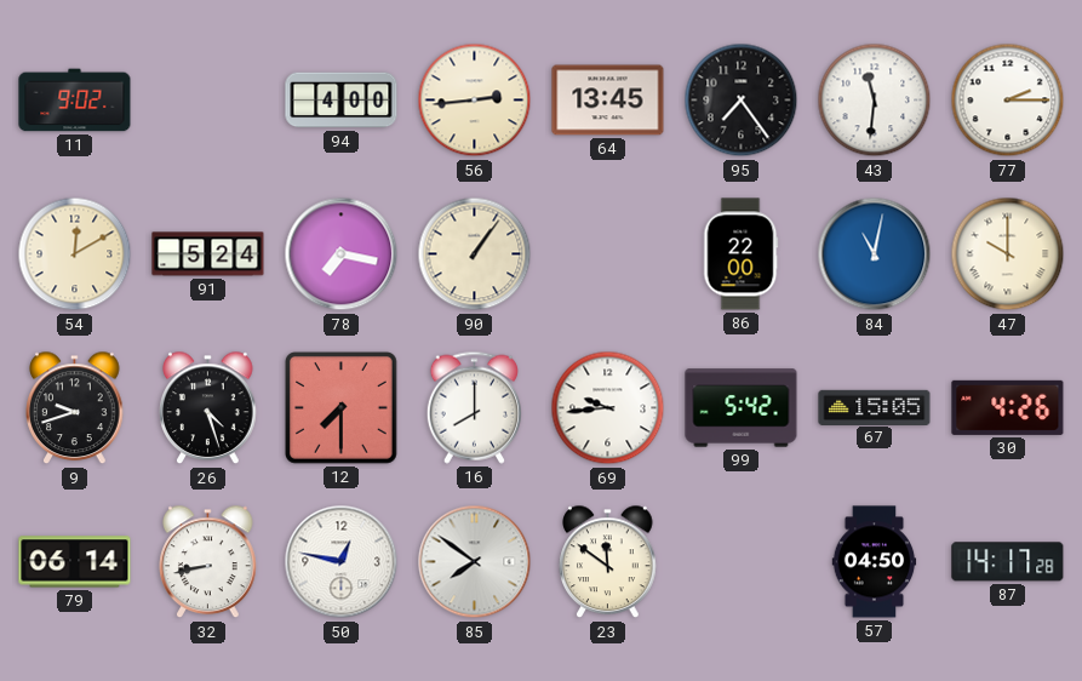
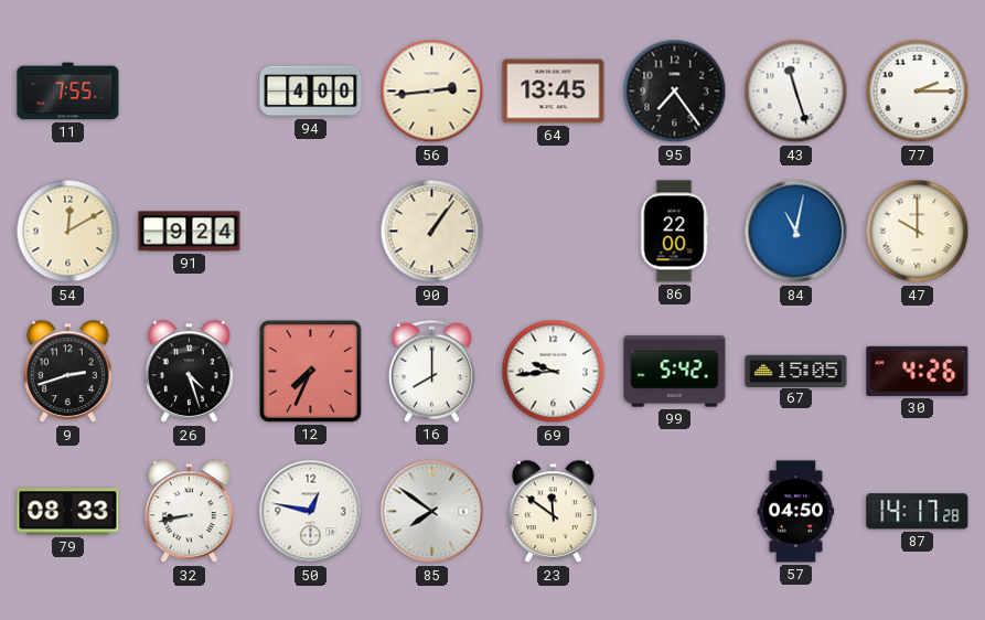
11: 9:02 -> 7:55
43: 11:31 -> 11:27
91: 5:24 -> 9:24
78: 7:17 -> none
9: 9:42 -> 2:42
12: 7:30 -> 7:34
79: 06:14 -> 08:33
